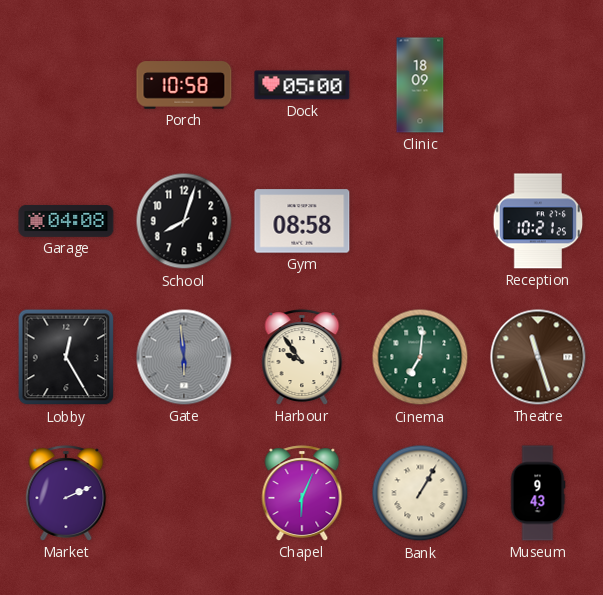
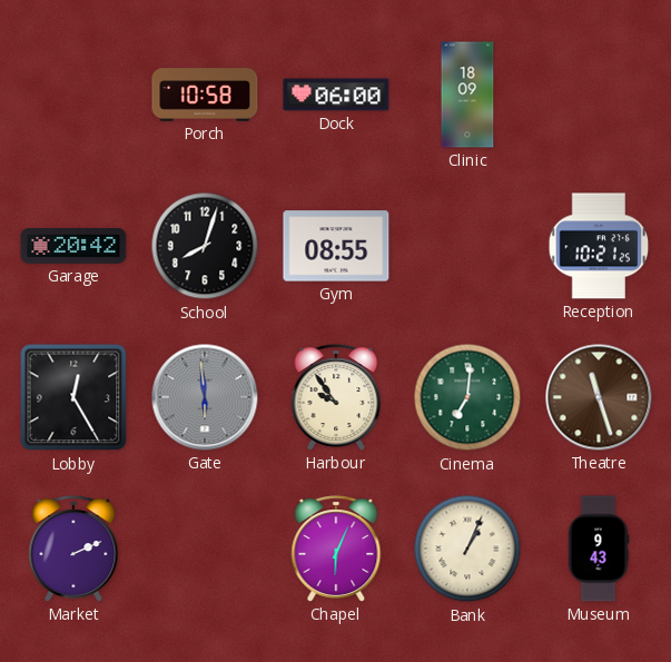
Dock: 05:00 -> 06:00
Garage: 04:08 -> 20:42
Gym: 08:58 -> 08:55
Bank: 1:05 -> 1:04
